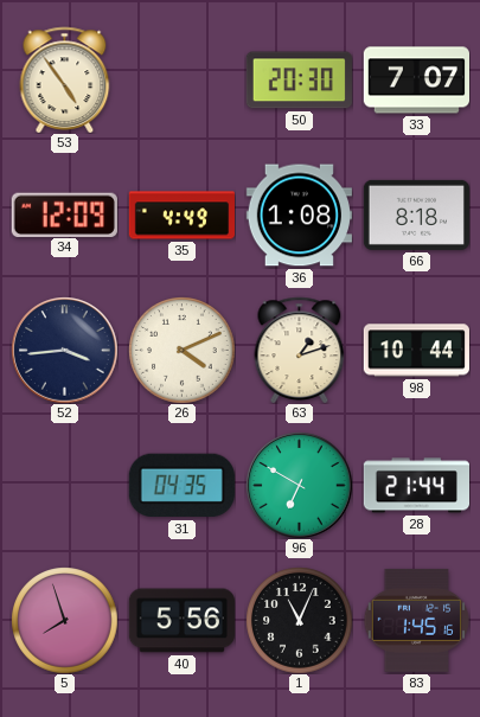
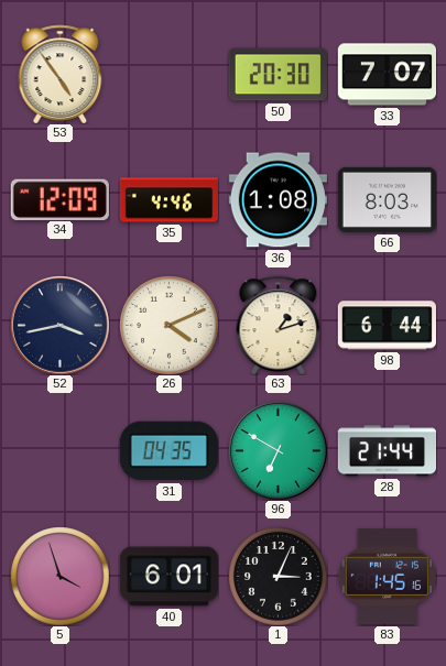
35: 4:49 -> 4:46
66: 8:18 -> 8:03
52: 3:44 -> 3:43
98: 10:44 -> 6:44
5: 7:57 -> 3:57
40: 5:56 -> 6:01
1: 11:04 -> 3:04
